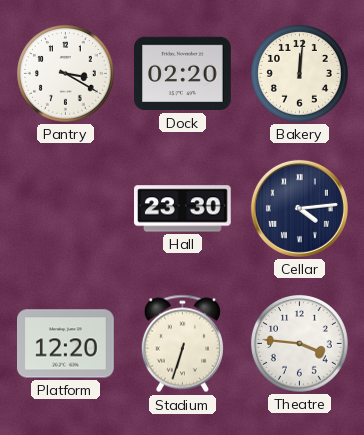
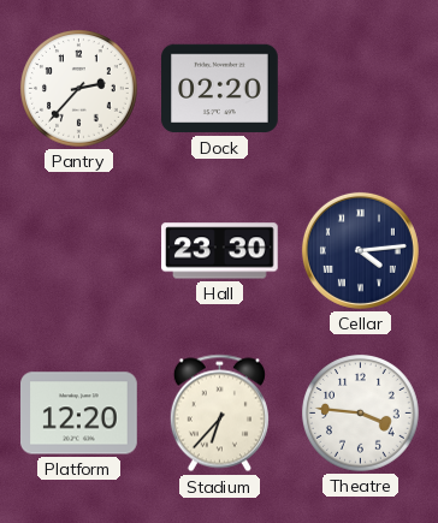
Pantry: 3:20 -> 2:37
Bakery: 12:01 -> none
Stadium: 6:33 -> 6:37
